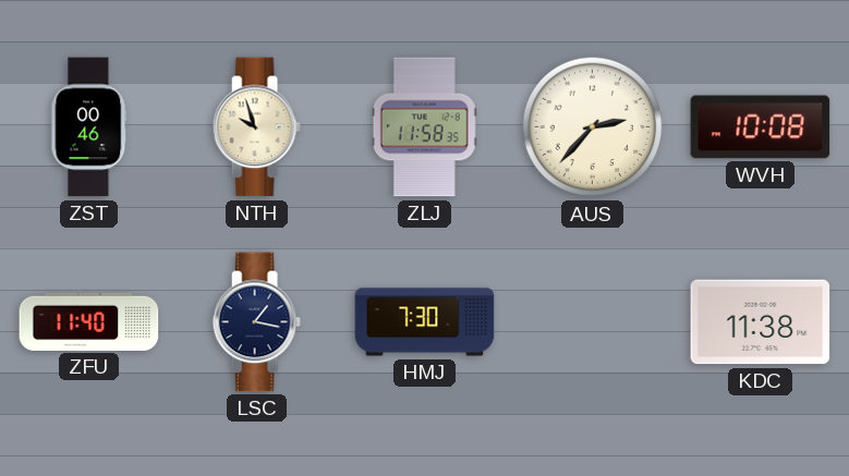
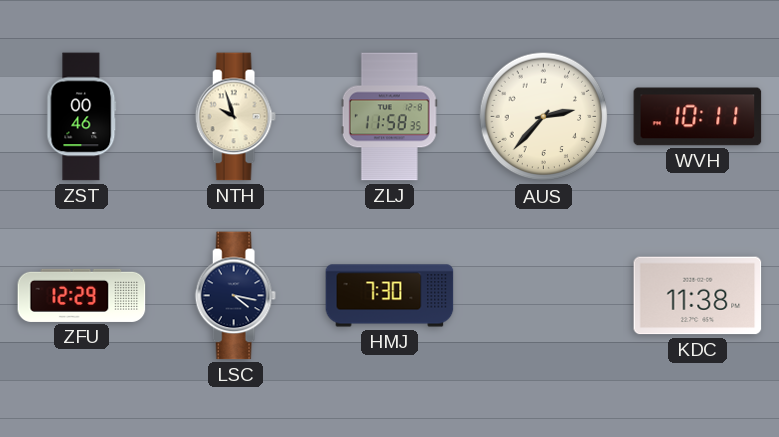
WVH: 10:08 -> 10:11
ZFU: 11:40 -> 12:29
LSC: 1:17 -> 4:17
